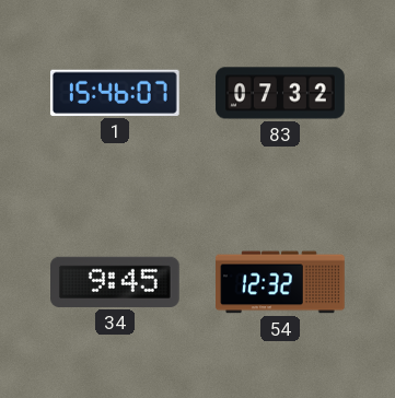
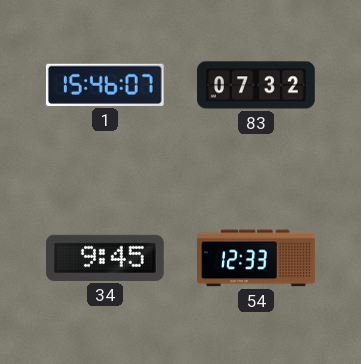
54: 12:32 -> 12:33
